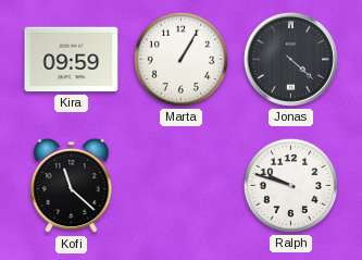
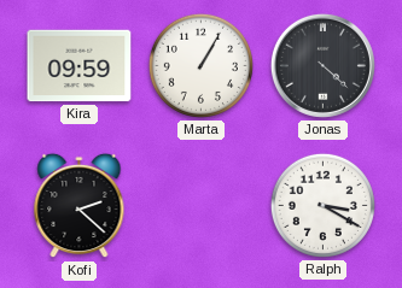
Kofi: 11:22 -> 2:22
Ralph: 9:48 -> 3:20
